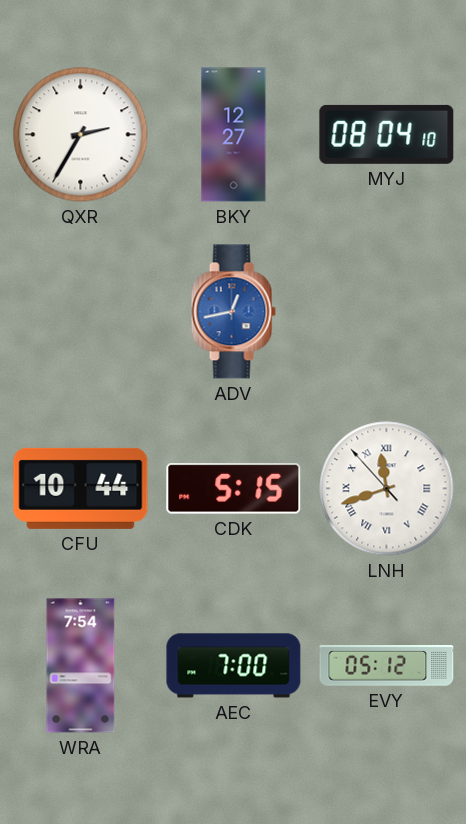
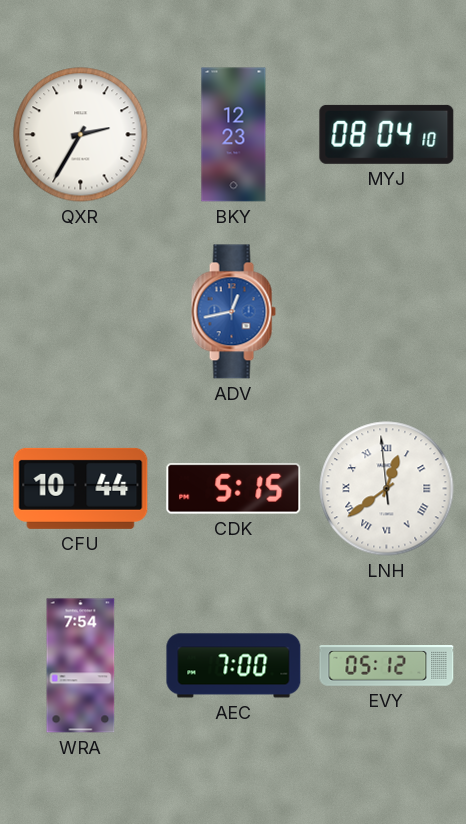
BKY: 12:27 -> 12:23
LNH: 11:41 -> 12:38
